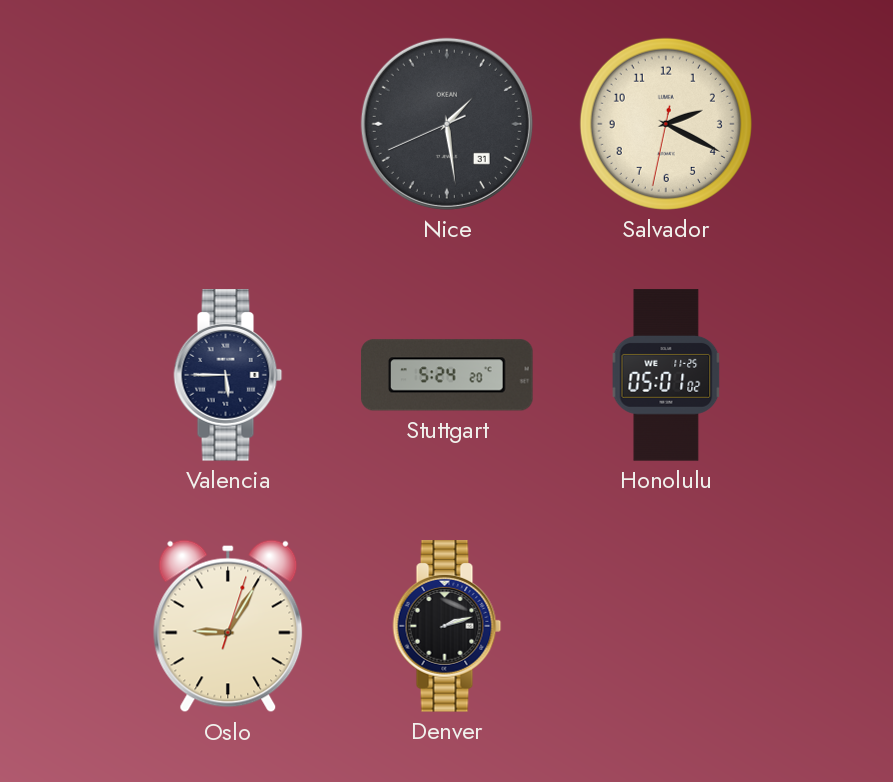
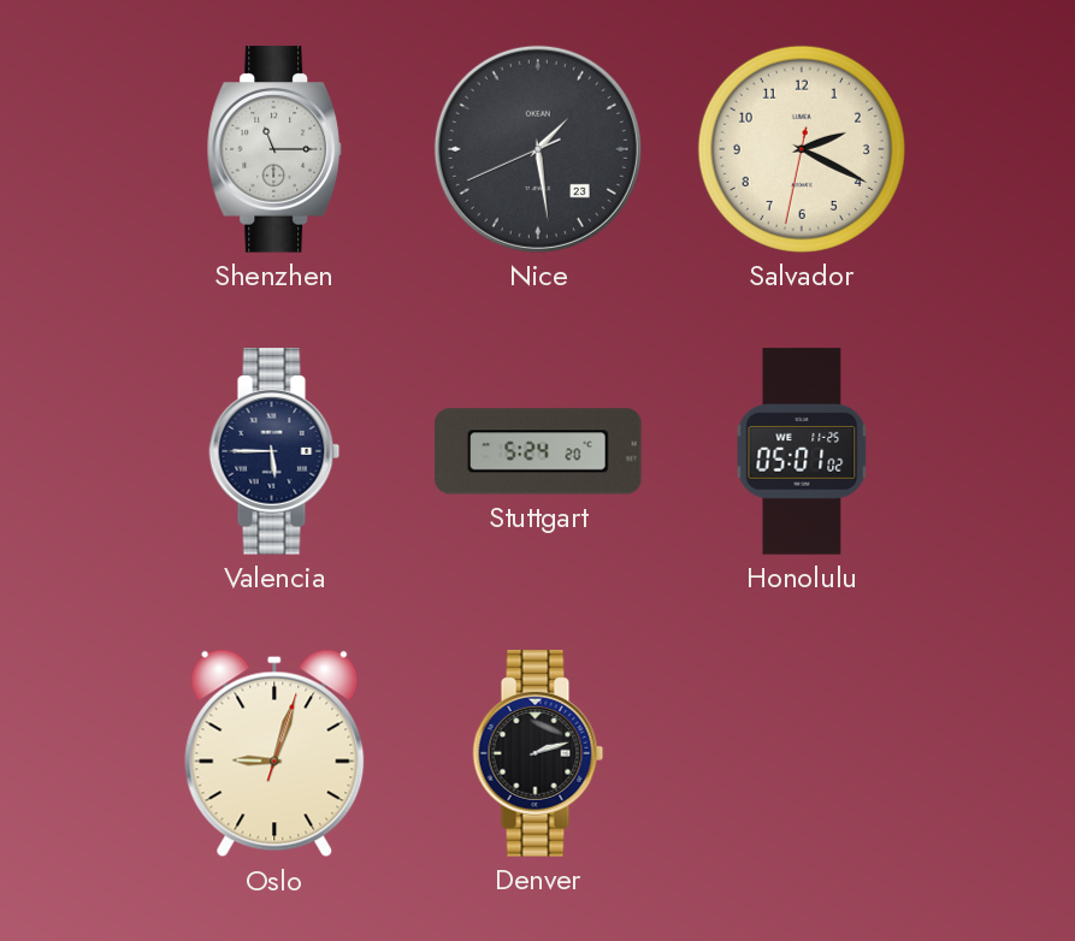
Shenzhen: none -> 11:15
Nice date: 31 -> 23
Oslo: 9:05 -> 9:03
